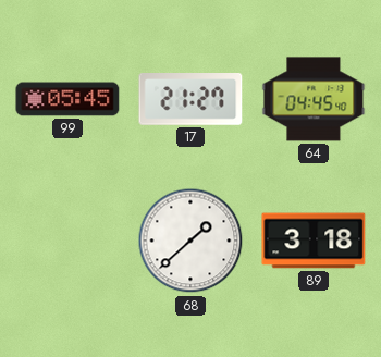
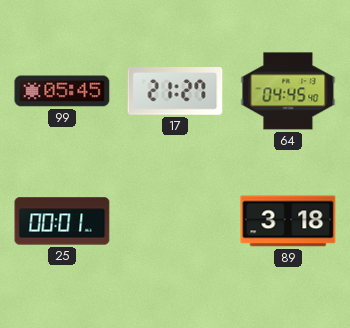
25: none -> 00:01
68: 1:38 -> none
